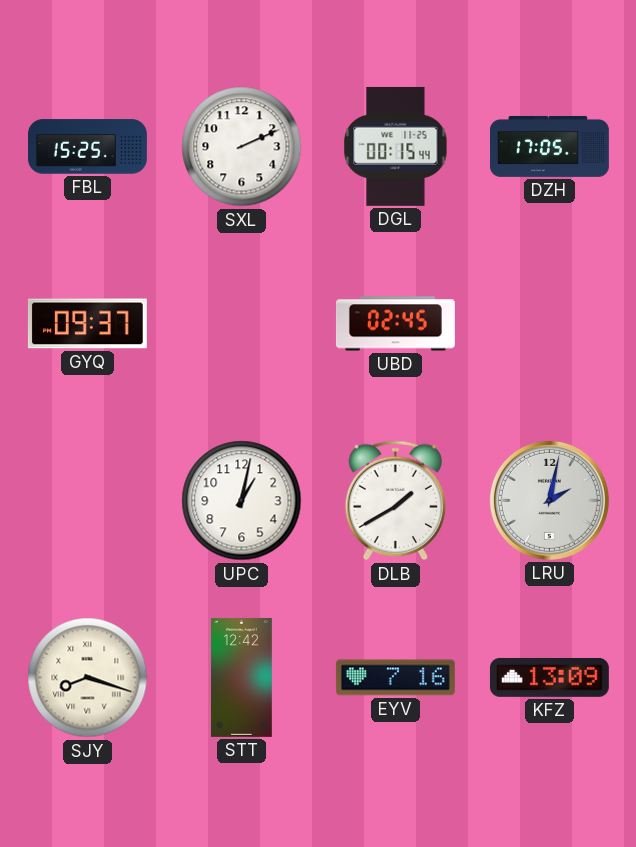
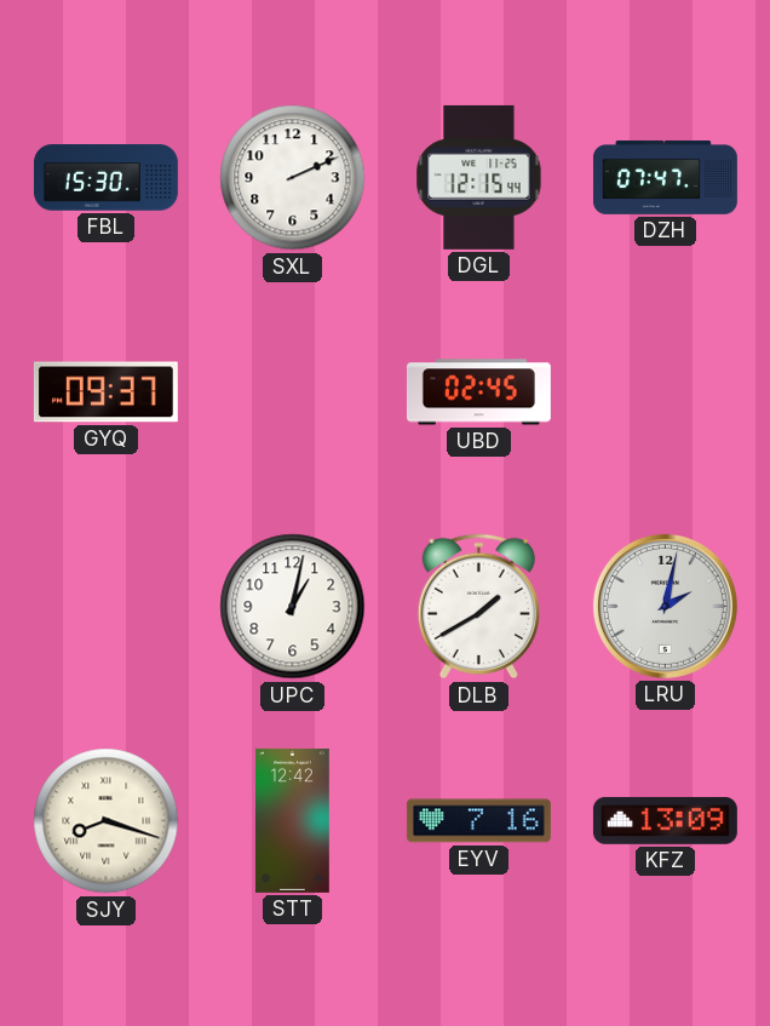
FBL: 15:25 -> 15:30
DGL: 00:15 -> 12:15
DZH: 17:05 -> 07:47
